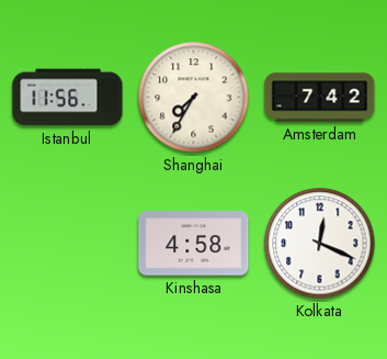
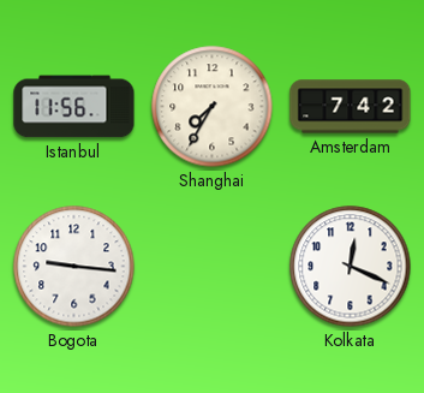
Bogota: none -> 9:16
Kinshasa: 4:58 -> none
